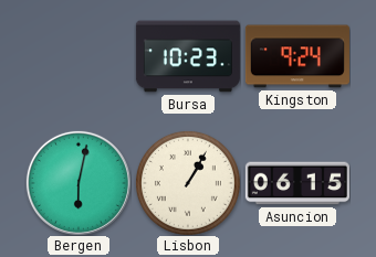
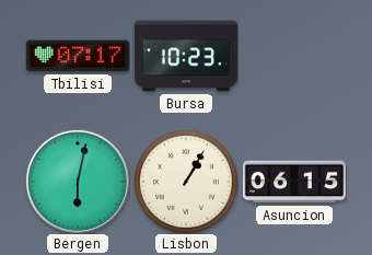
Tbilisi: none -> 07:17
Kingston: 9:24 -> none
